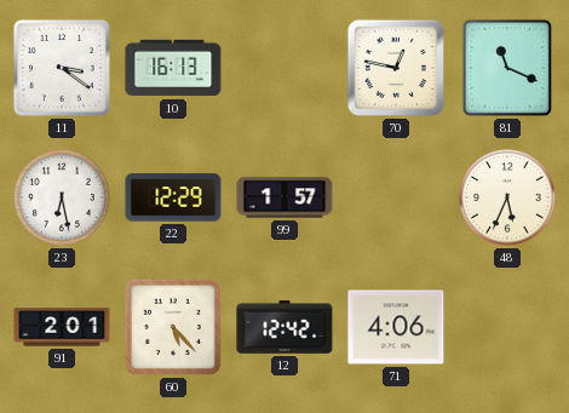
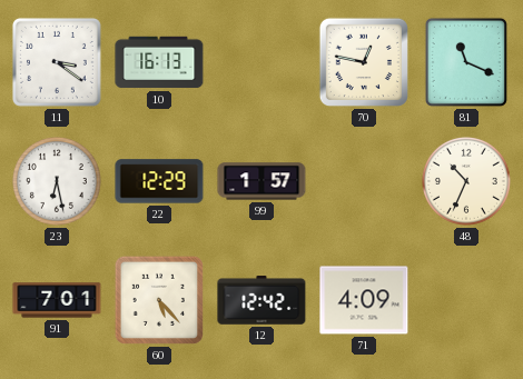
48: 5:34 -> 10:34
91: 2:01 -> 7:01
71: 4:06 -> 4:09
